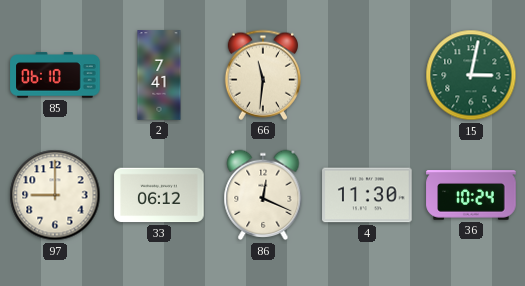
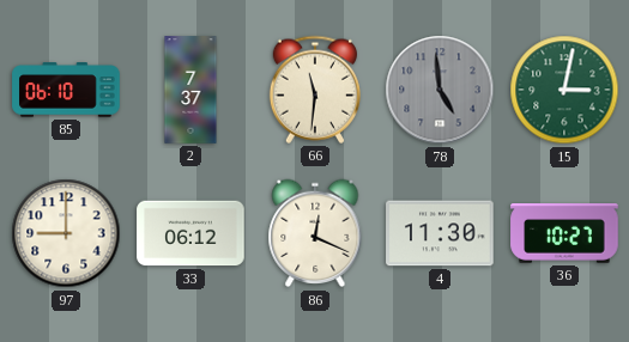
2: 7:41 -> 7:37
78: none -> 4:59
36: 10:24 -> 10:27
